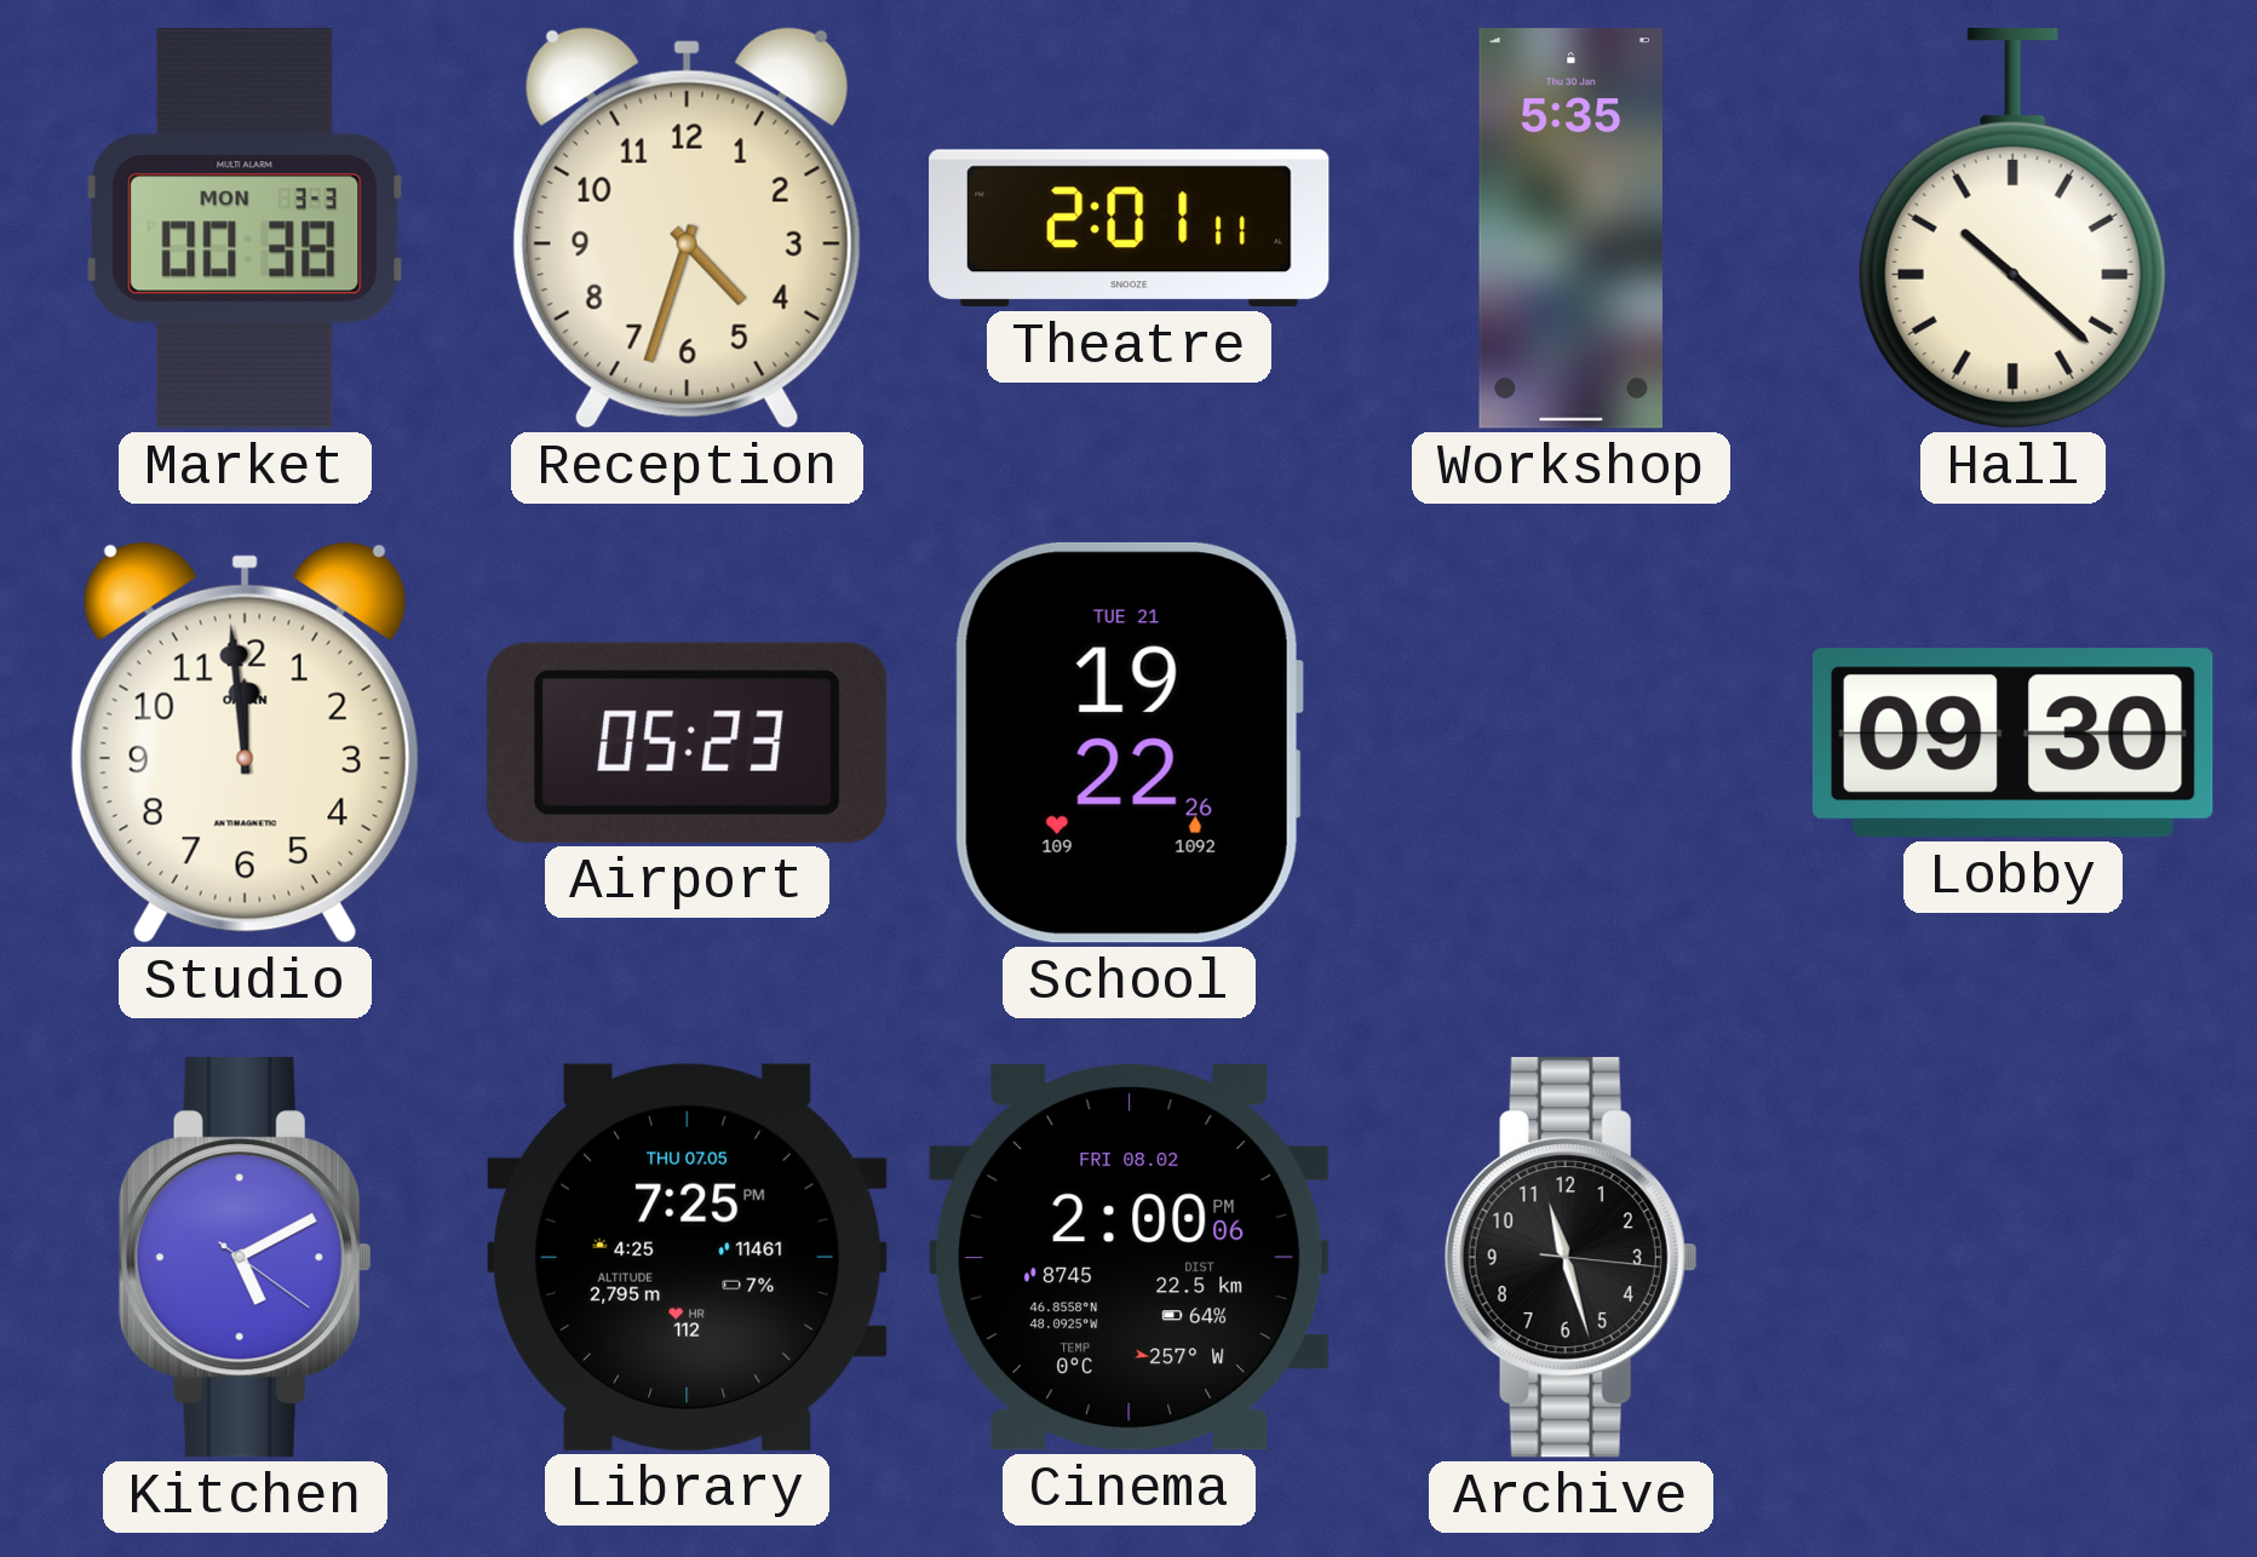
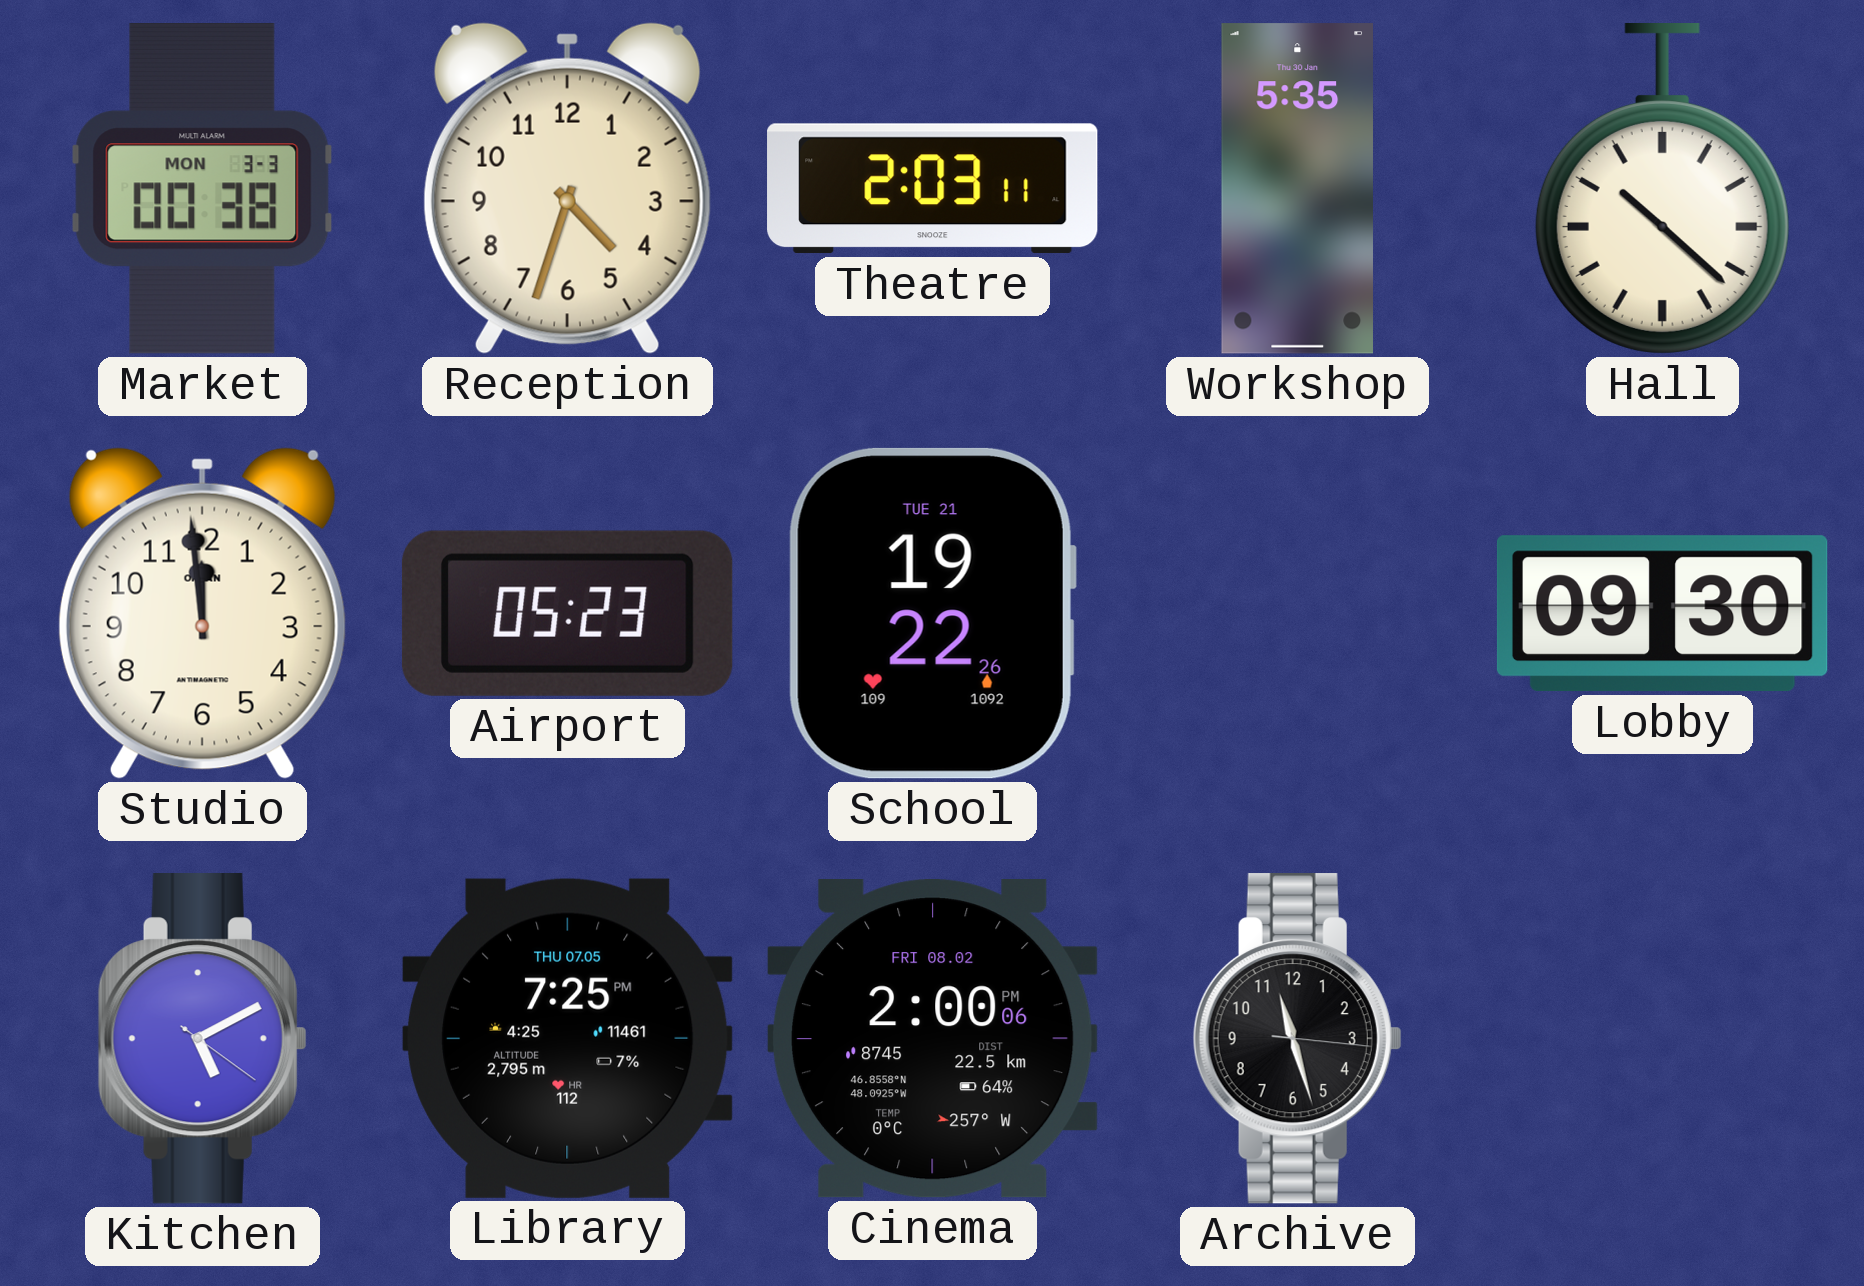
Theatre: 2:01 -> 2:03
